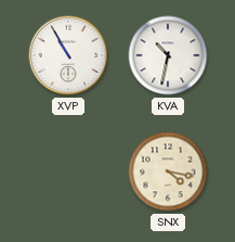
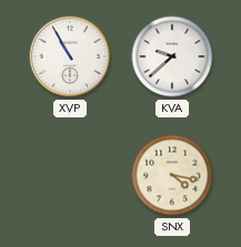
KVA: 10:32 -> 9:38
